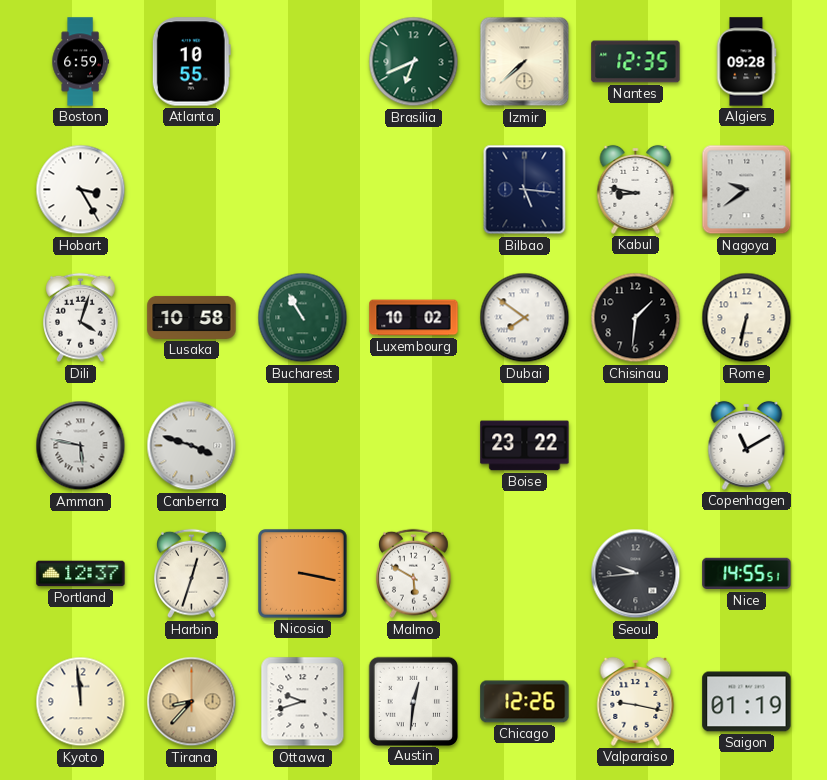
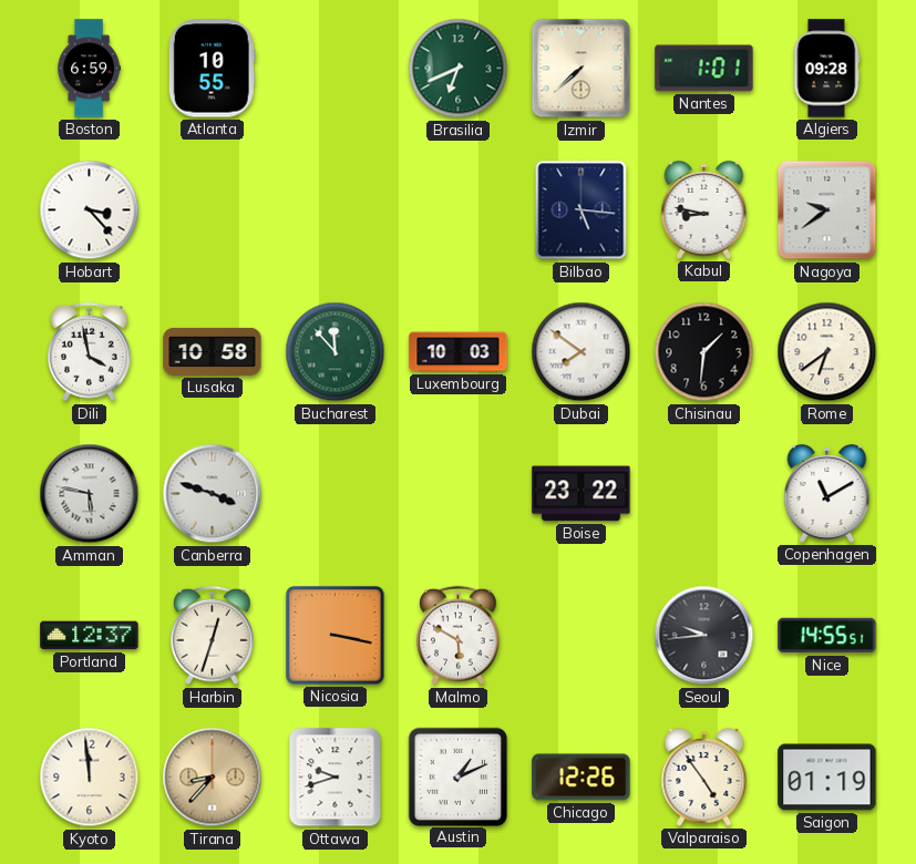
Nantes: 12:35 -> 1:01
Hobart: 3:25 -> 3:23
Dili: 4:03 -> 3:58
Bucharest: 10:55 -> 11:53
Luxembourg: 10:02 -> 10:03
Rome: 6:32 -> 6:39
Austin: 12:31 -> 1:11
Valparaiso: 9:17 -> 4:54
